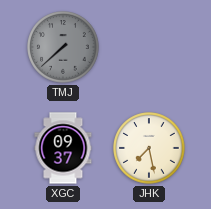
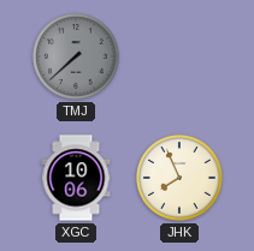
XGC: 09:37 -> 10:06
JHK: 7:28 -> 7:56
